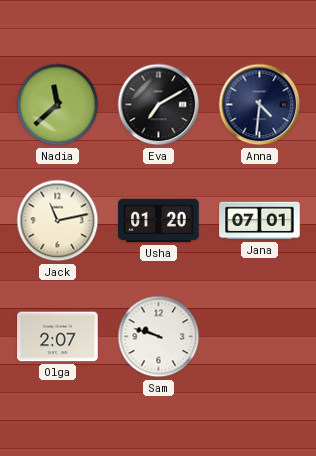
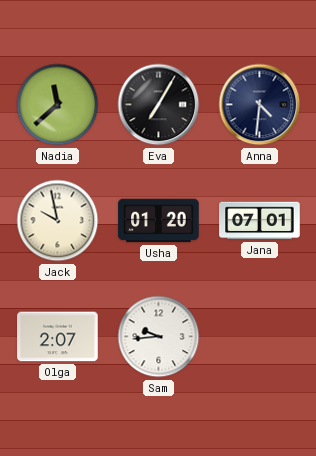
Eva: 7:10 -> 7:05
Jack: 11:13 -> 9:58
Sam: 9:48 -> 9:44
